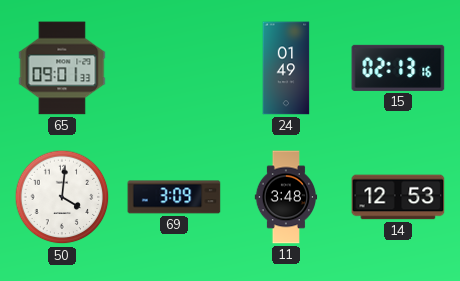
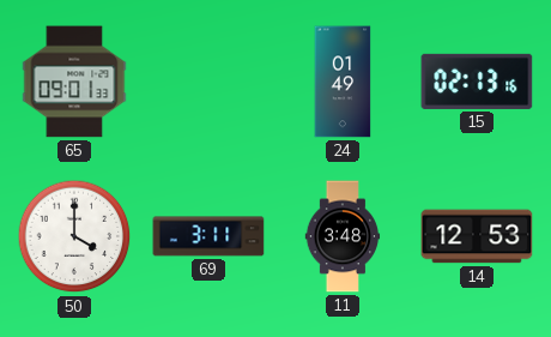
50: 4:01 -> 4:00
69: 3:09 -> 3:11
